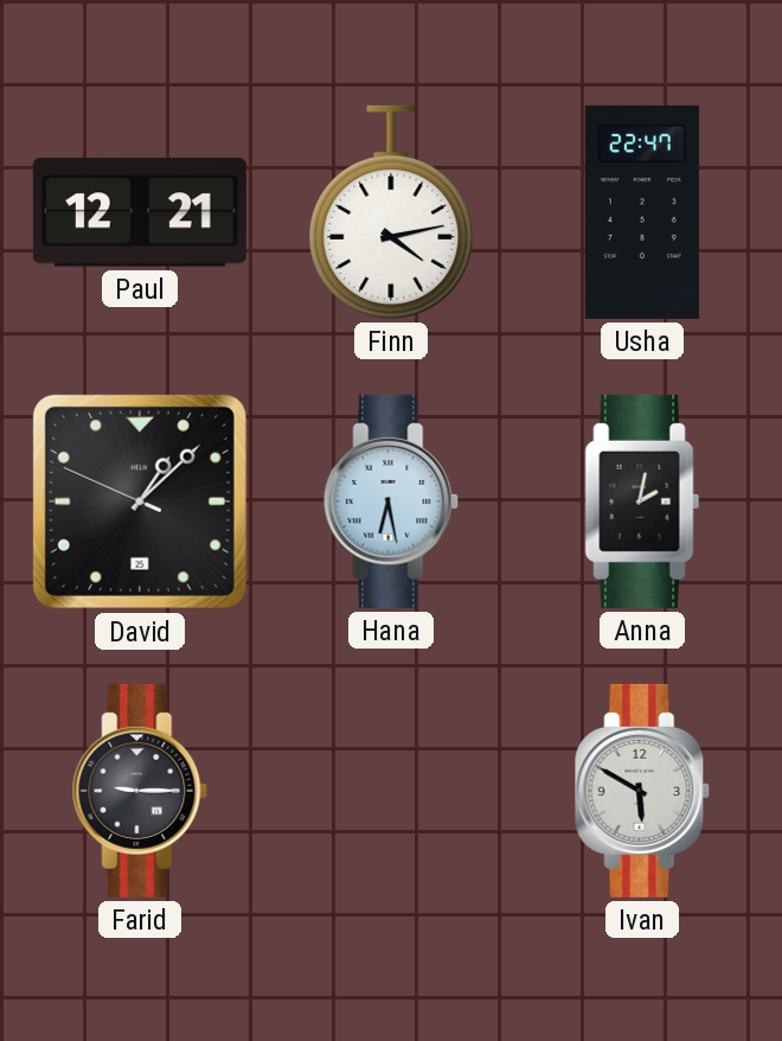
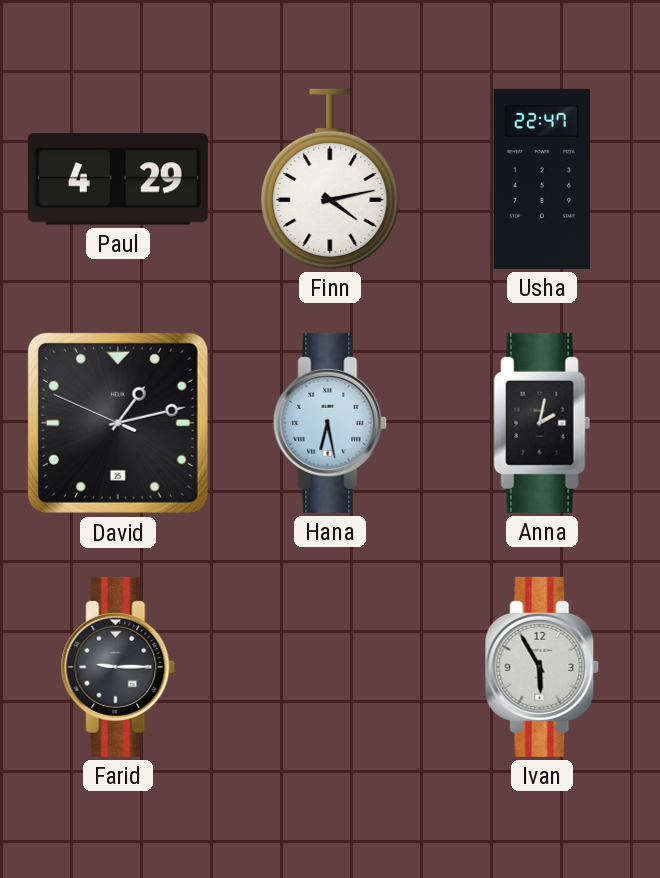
Paul: 12:21 -> 4:29
David: 1:07 -> 1:12
Ivan: 5:50 -> 5:55
